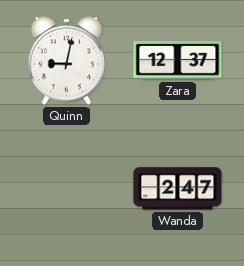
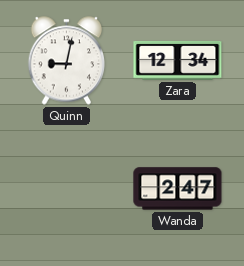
Zara: 12:37 -> 12:34
